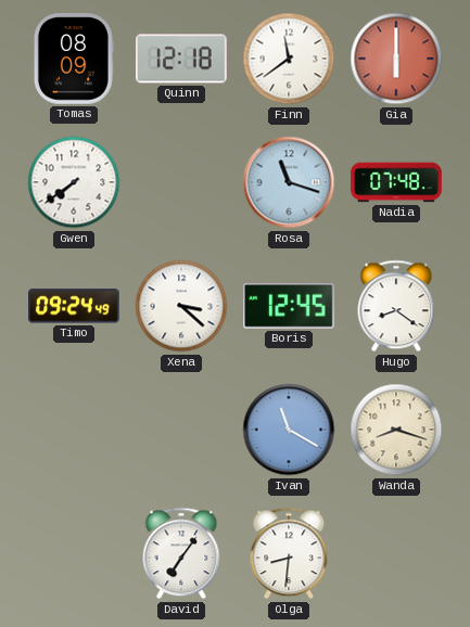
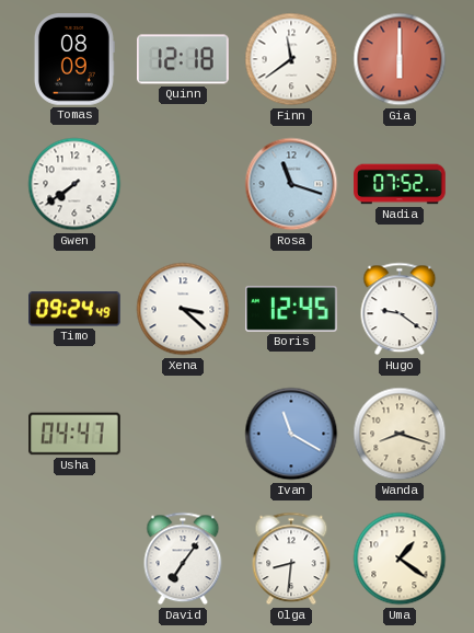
Nadia: 07:48 -> 07:52
Hugo: 8:21 -> 9:21
Usha: none -> 04:47
Uma: none -> 1:21
